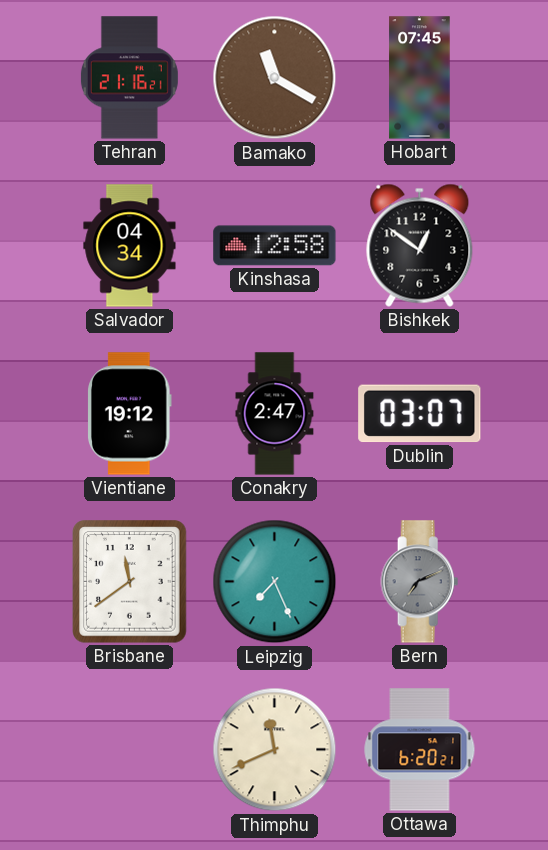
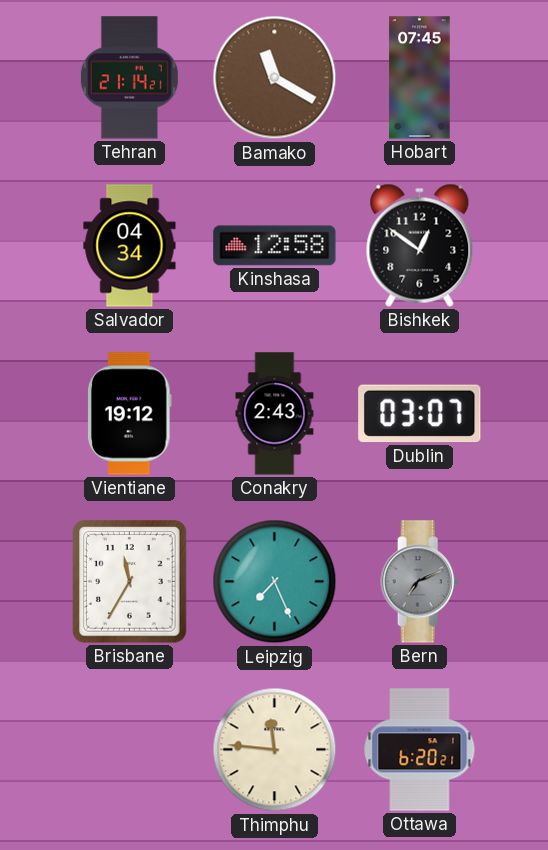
Tehran: 21:16 -> 21:14
Conakry: 2:47 -> 2:43
Brisbane: 11:39 -> 11:35
Thimphu: 11:41 -> 11:46
